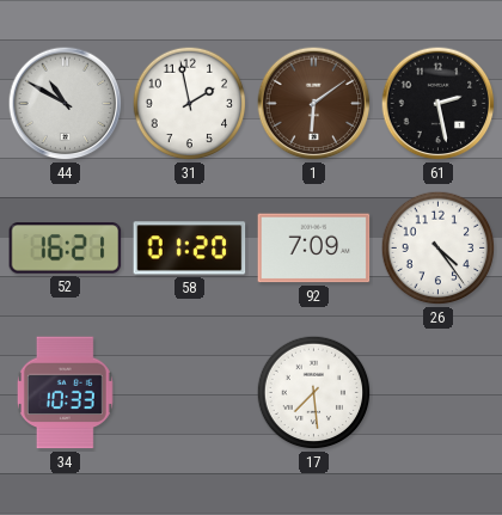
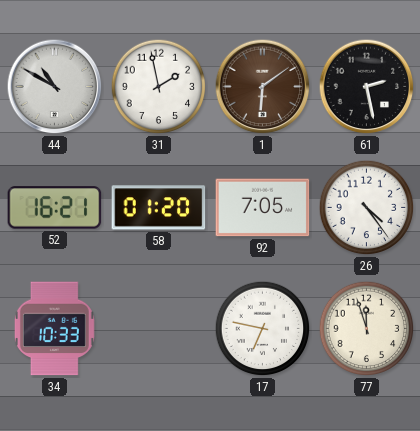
92: 7:09 -> 7:05
17: 7:29 -> 6:47
77: none -> 11:57
